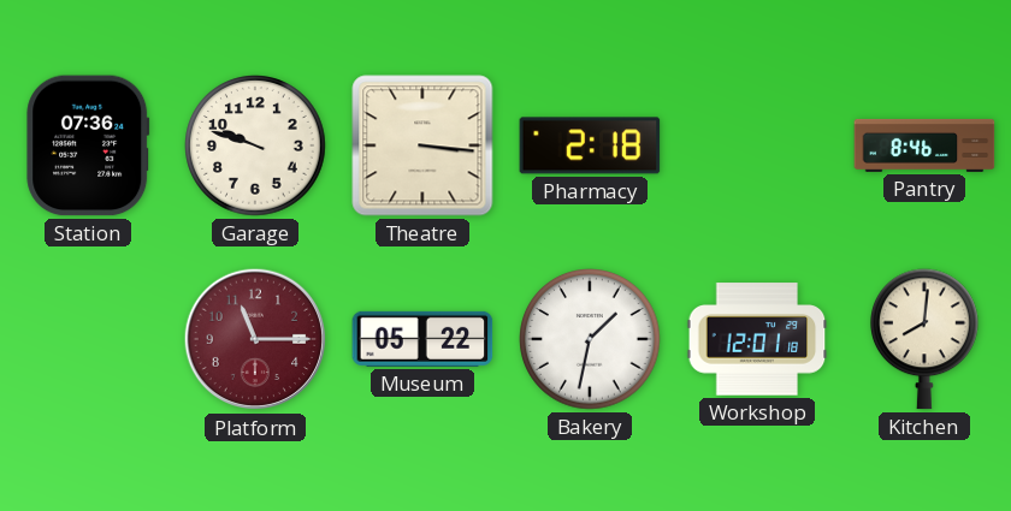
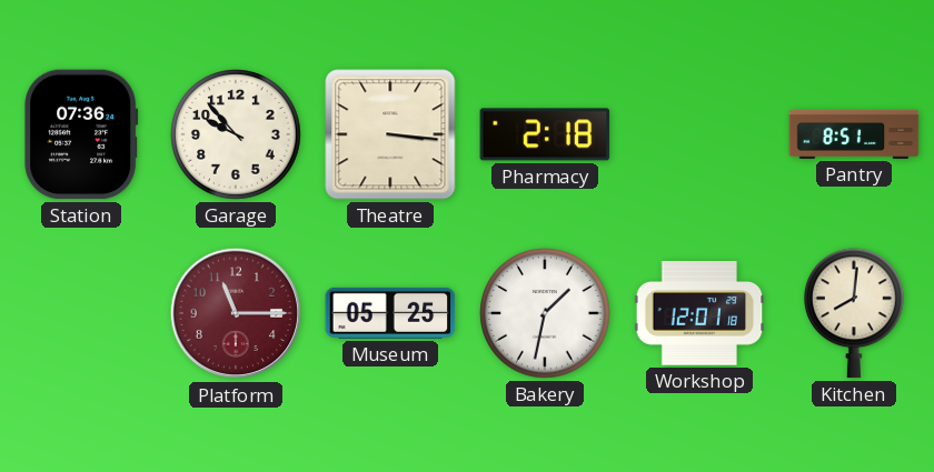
Garage: 9:48 -> 9:53
Pantry: 8:46 -> 8:51
Museum: 05:22 -> 05:25
